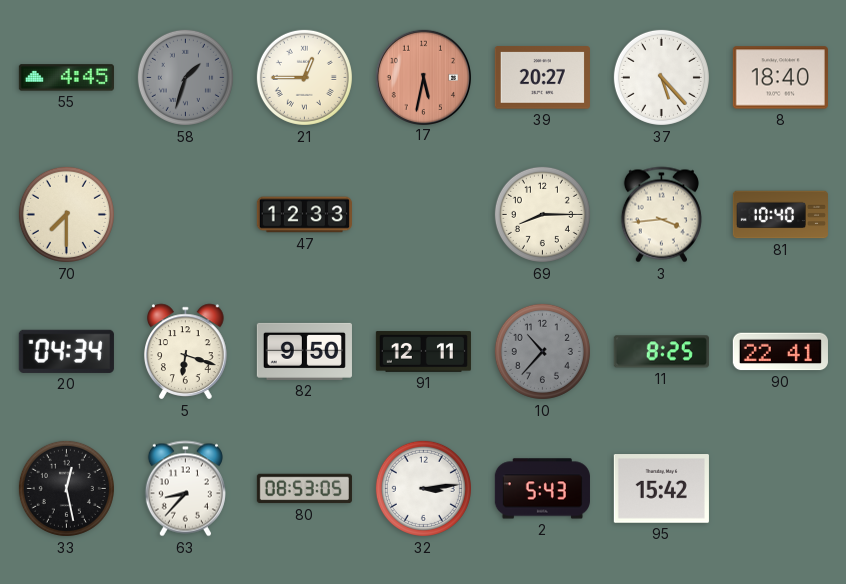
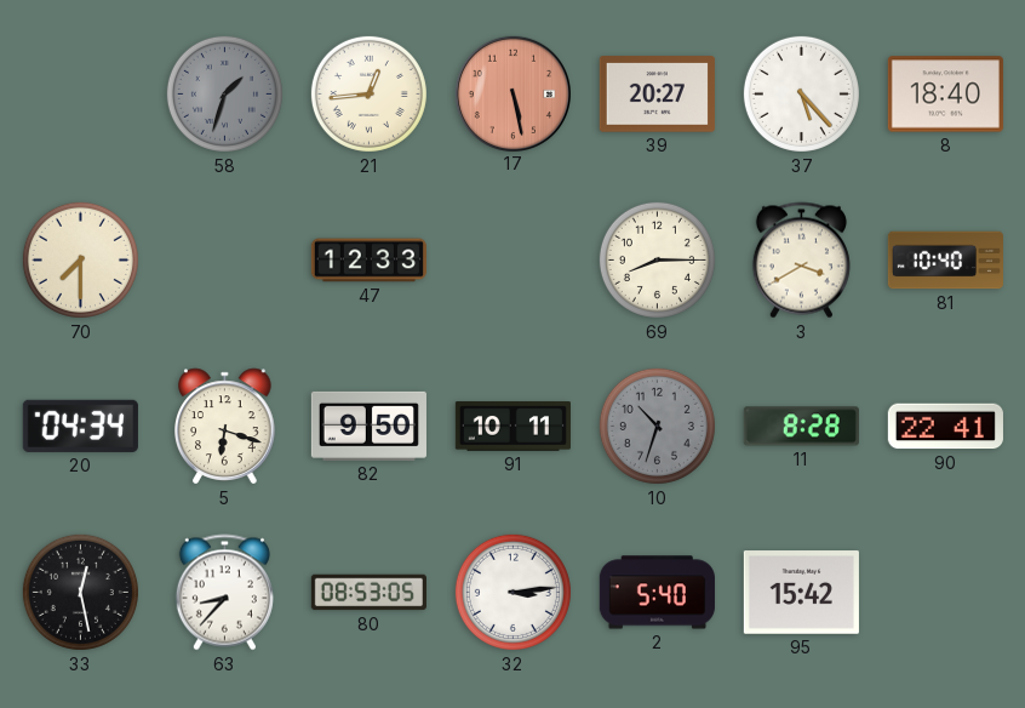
55: 4:45 -> none
21: 12:45 -> 12:44
17: 5:32 -> 5:28
3: 3:44 -> 3:40
91: 12:11 -> 10:11
10: 10:37 -> 10:33
11: 8:25 -> 8:28
2: 5:43 -> 5:40
